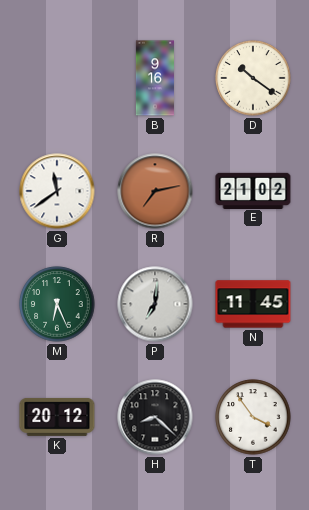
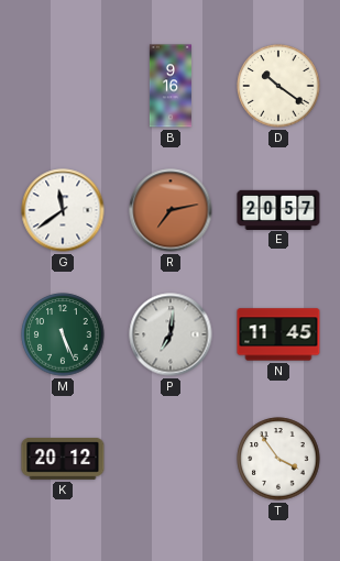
E: 21:02 -> 20:57
M: 6:26 -> 5:26
H: 8:22 -> none
